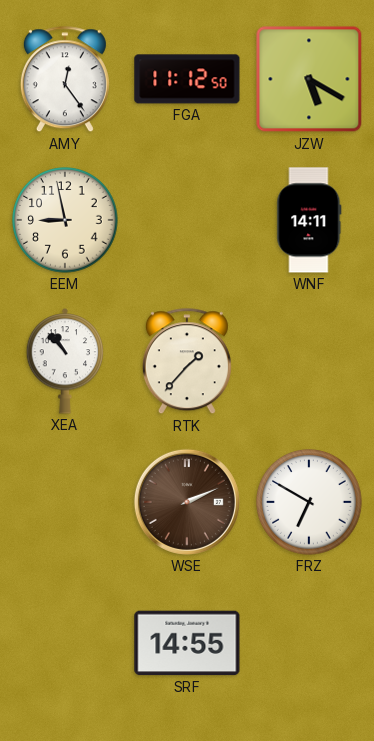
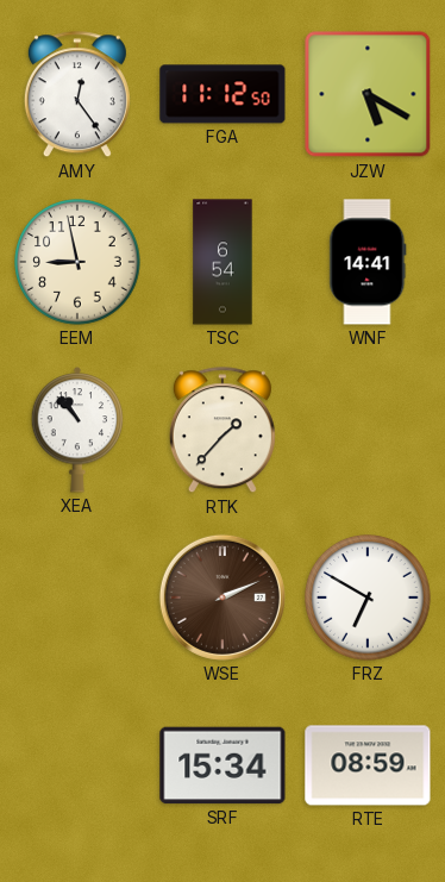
TSC: none -> 6:54
WNF: 14:11 -> 14:41
SRF: 14:55 -> 15:34
RTE: none -> 08:59
